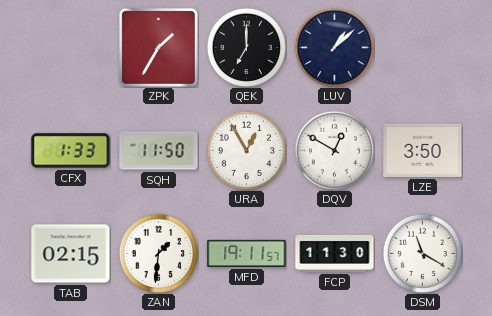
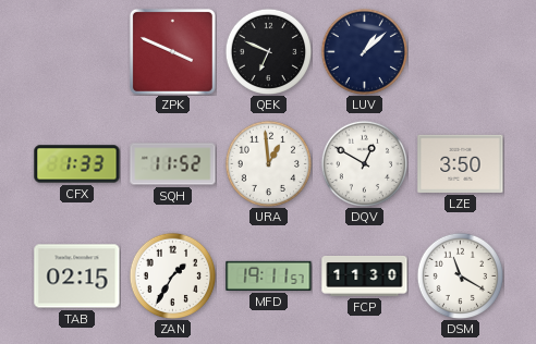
ZPK: 1:35 -> 3:49
QEK: 7:00 -> 6:49
SQH: 11:50 -> 11:52
URA: 12:55 -> 12:59
ZAN: 1:31 -> 1:35
